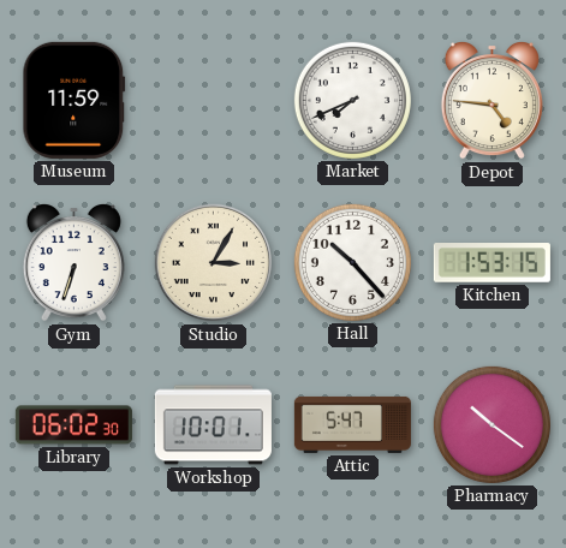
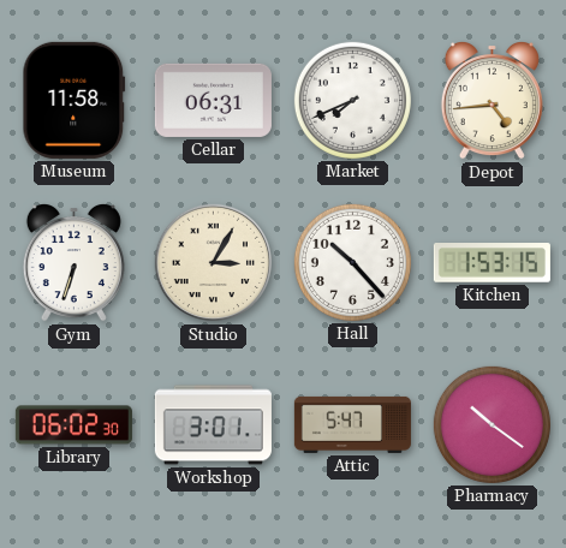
Museum: 11:59 -> 11:58
Cellar: none -> 06:31
Depot: 4:46 -> 4:44
Workshop: 10:01 -> 3:01
